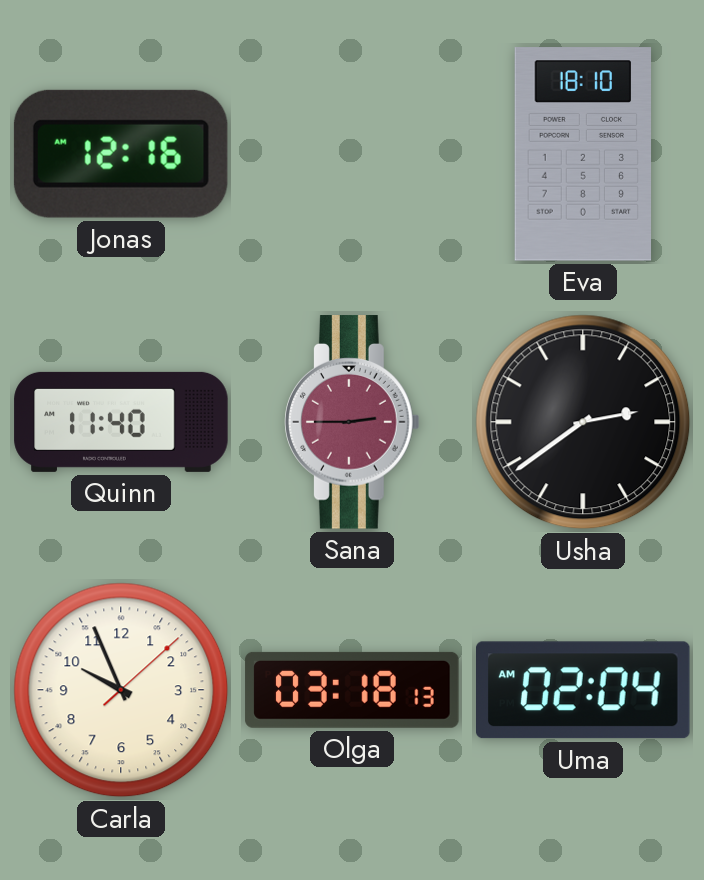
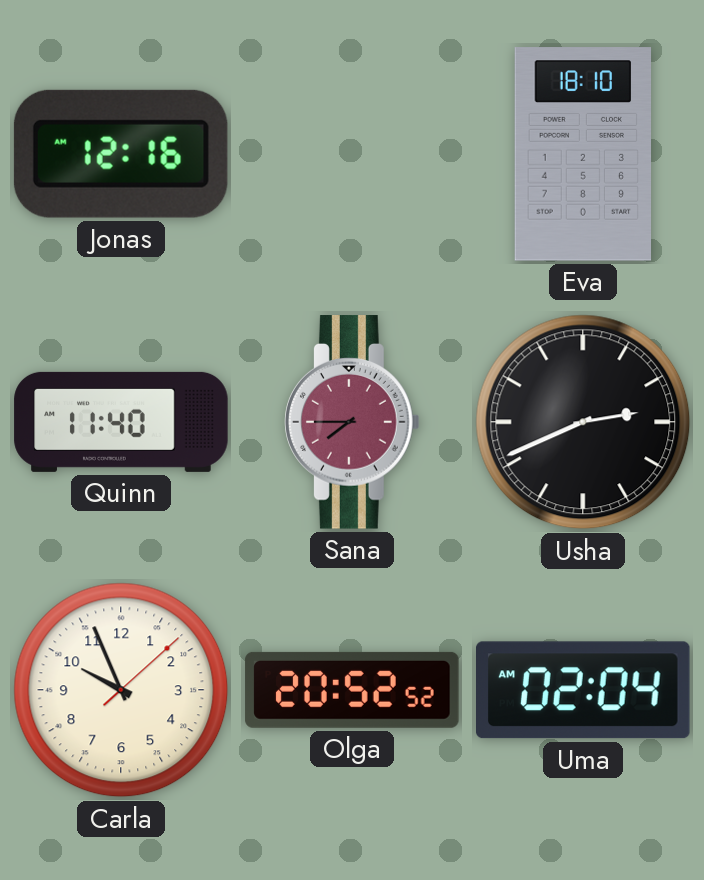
Sana: 2:45 -> 7:45
Usha: 2:39 -> 2:41
Olga: 03:18 -> 20:52
